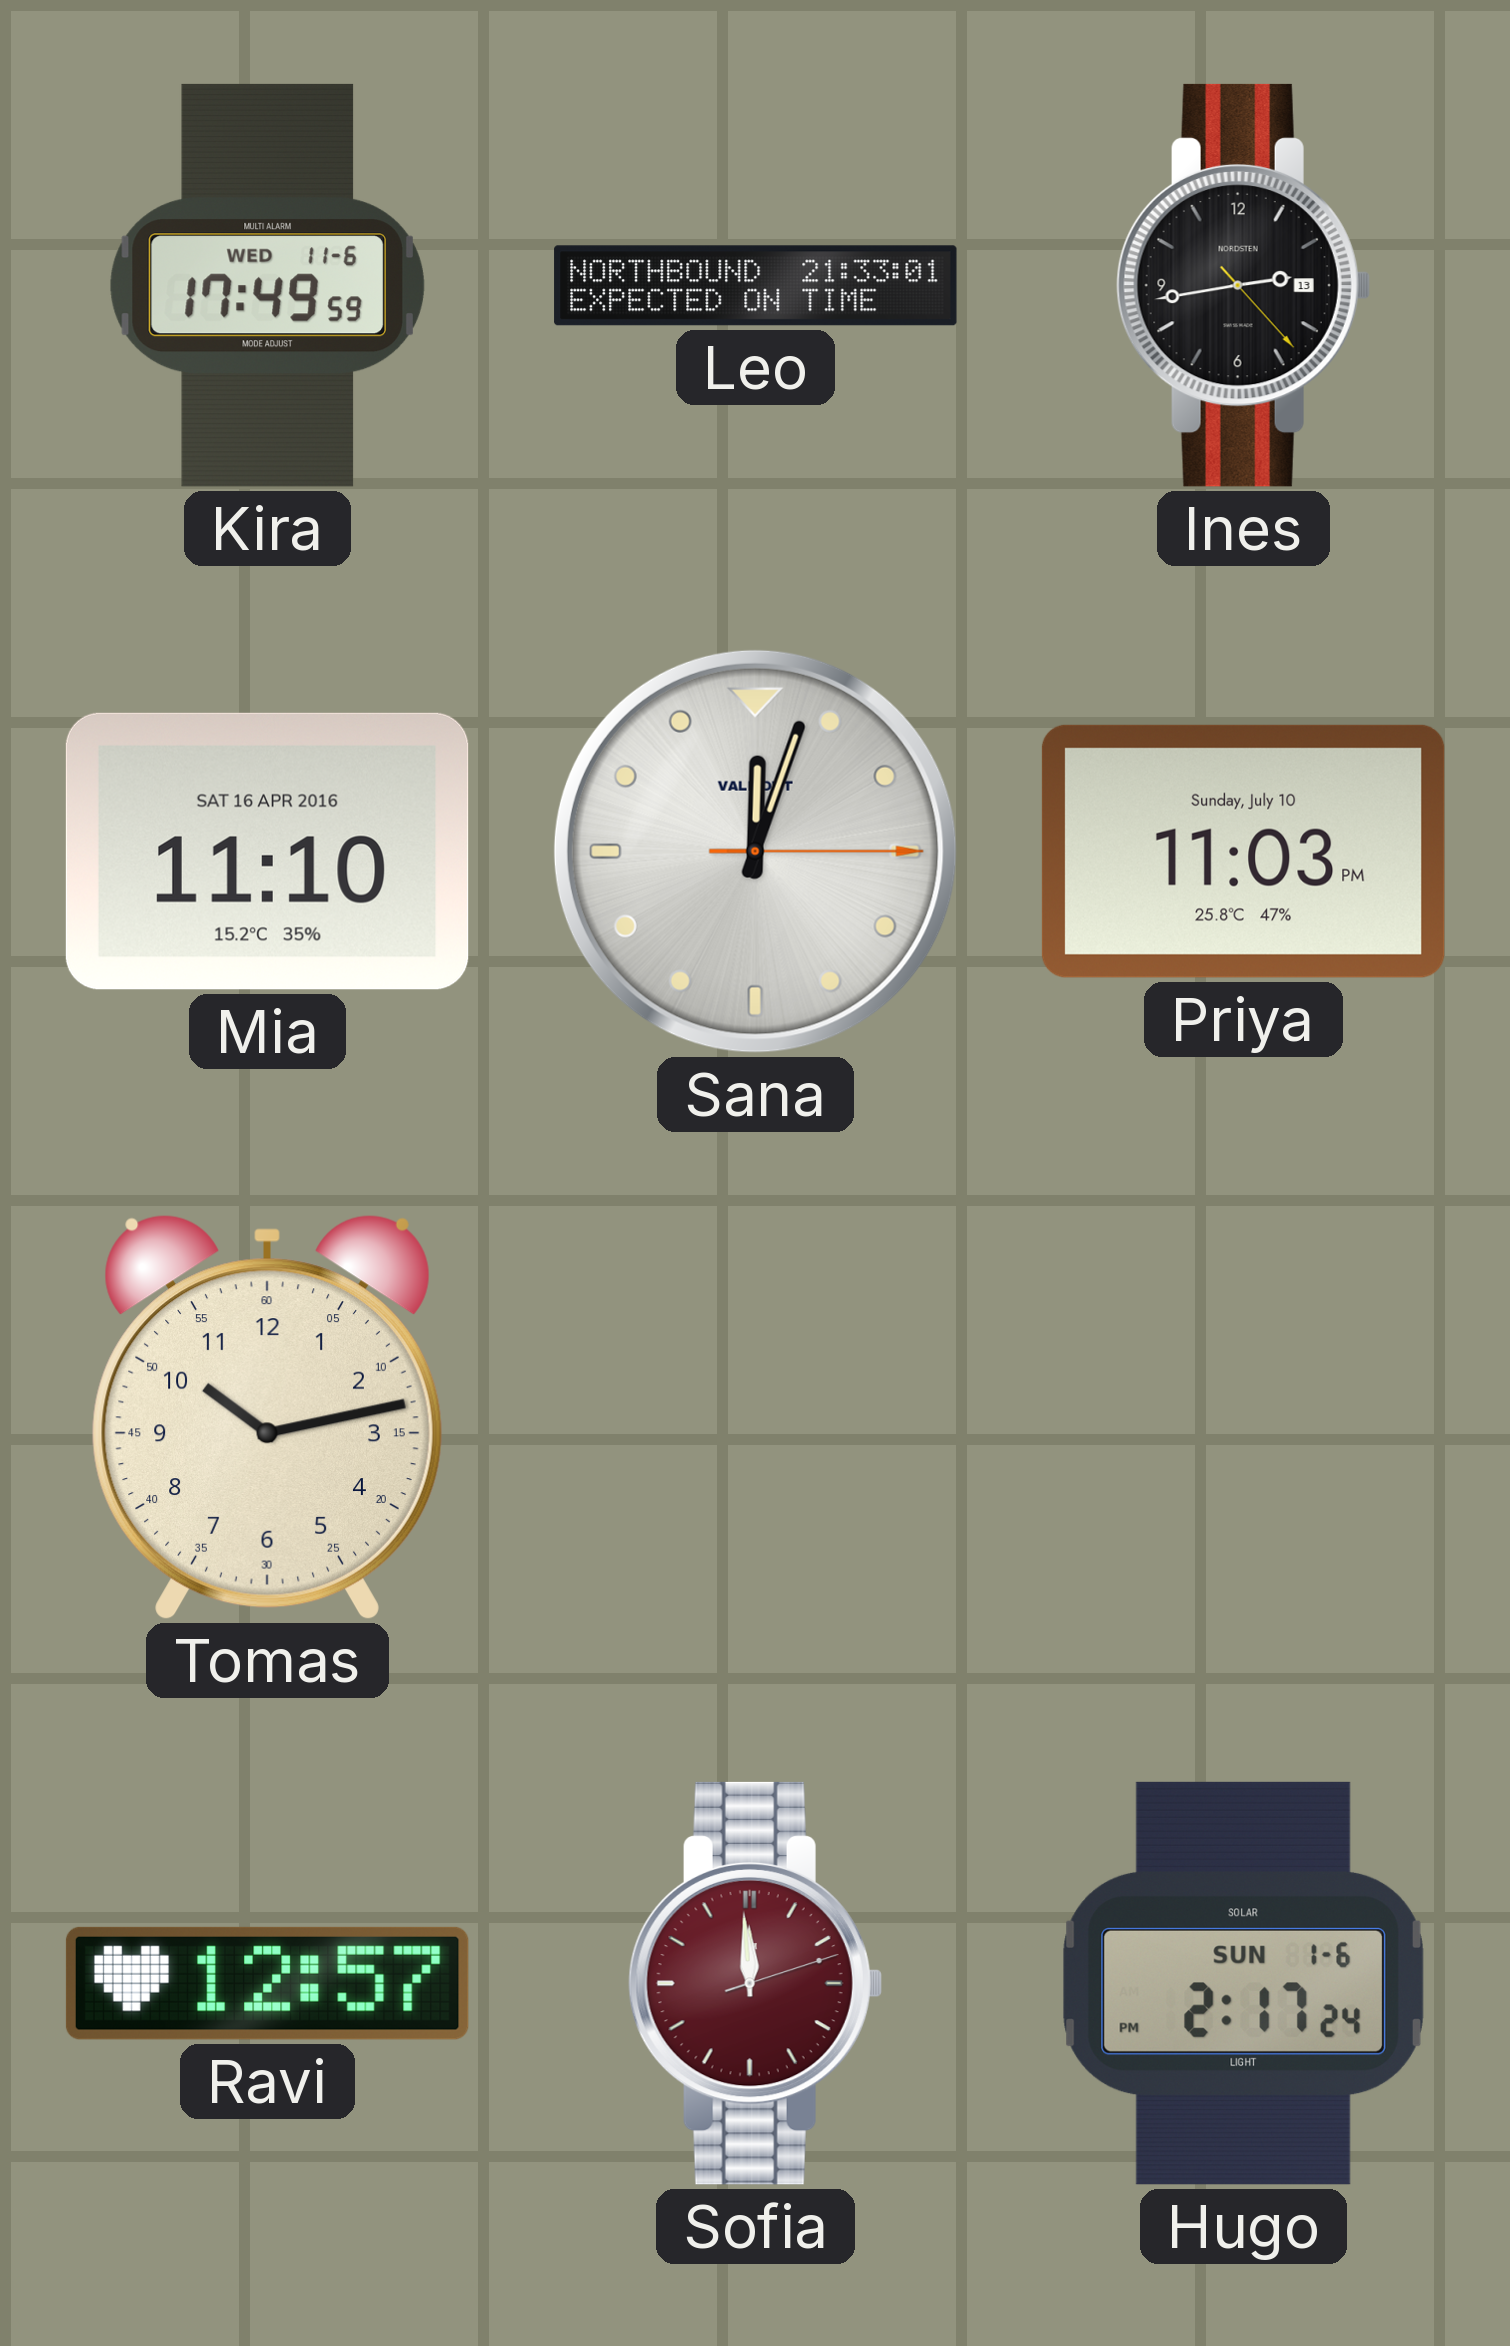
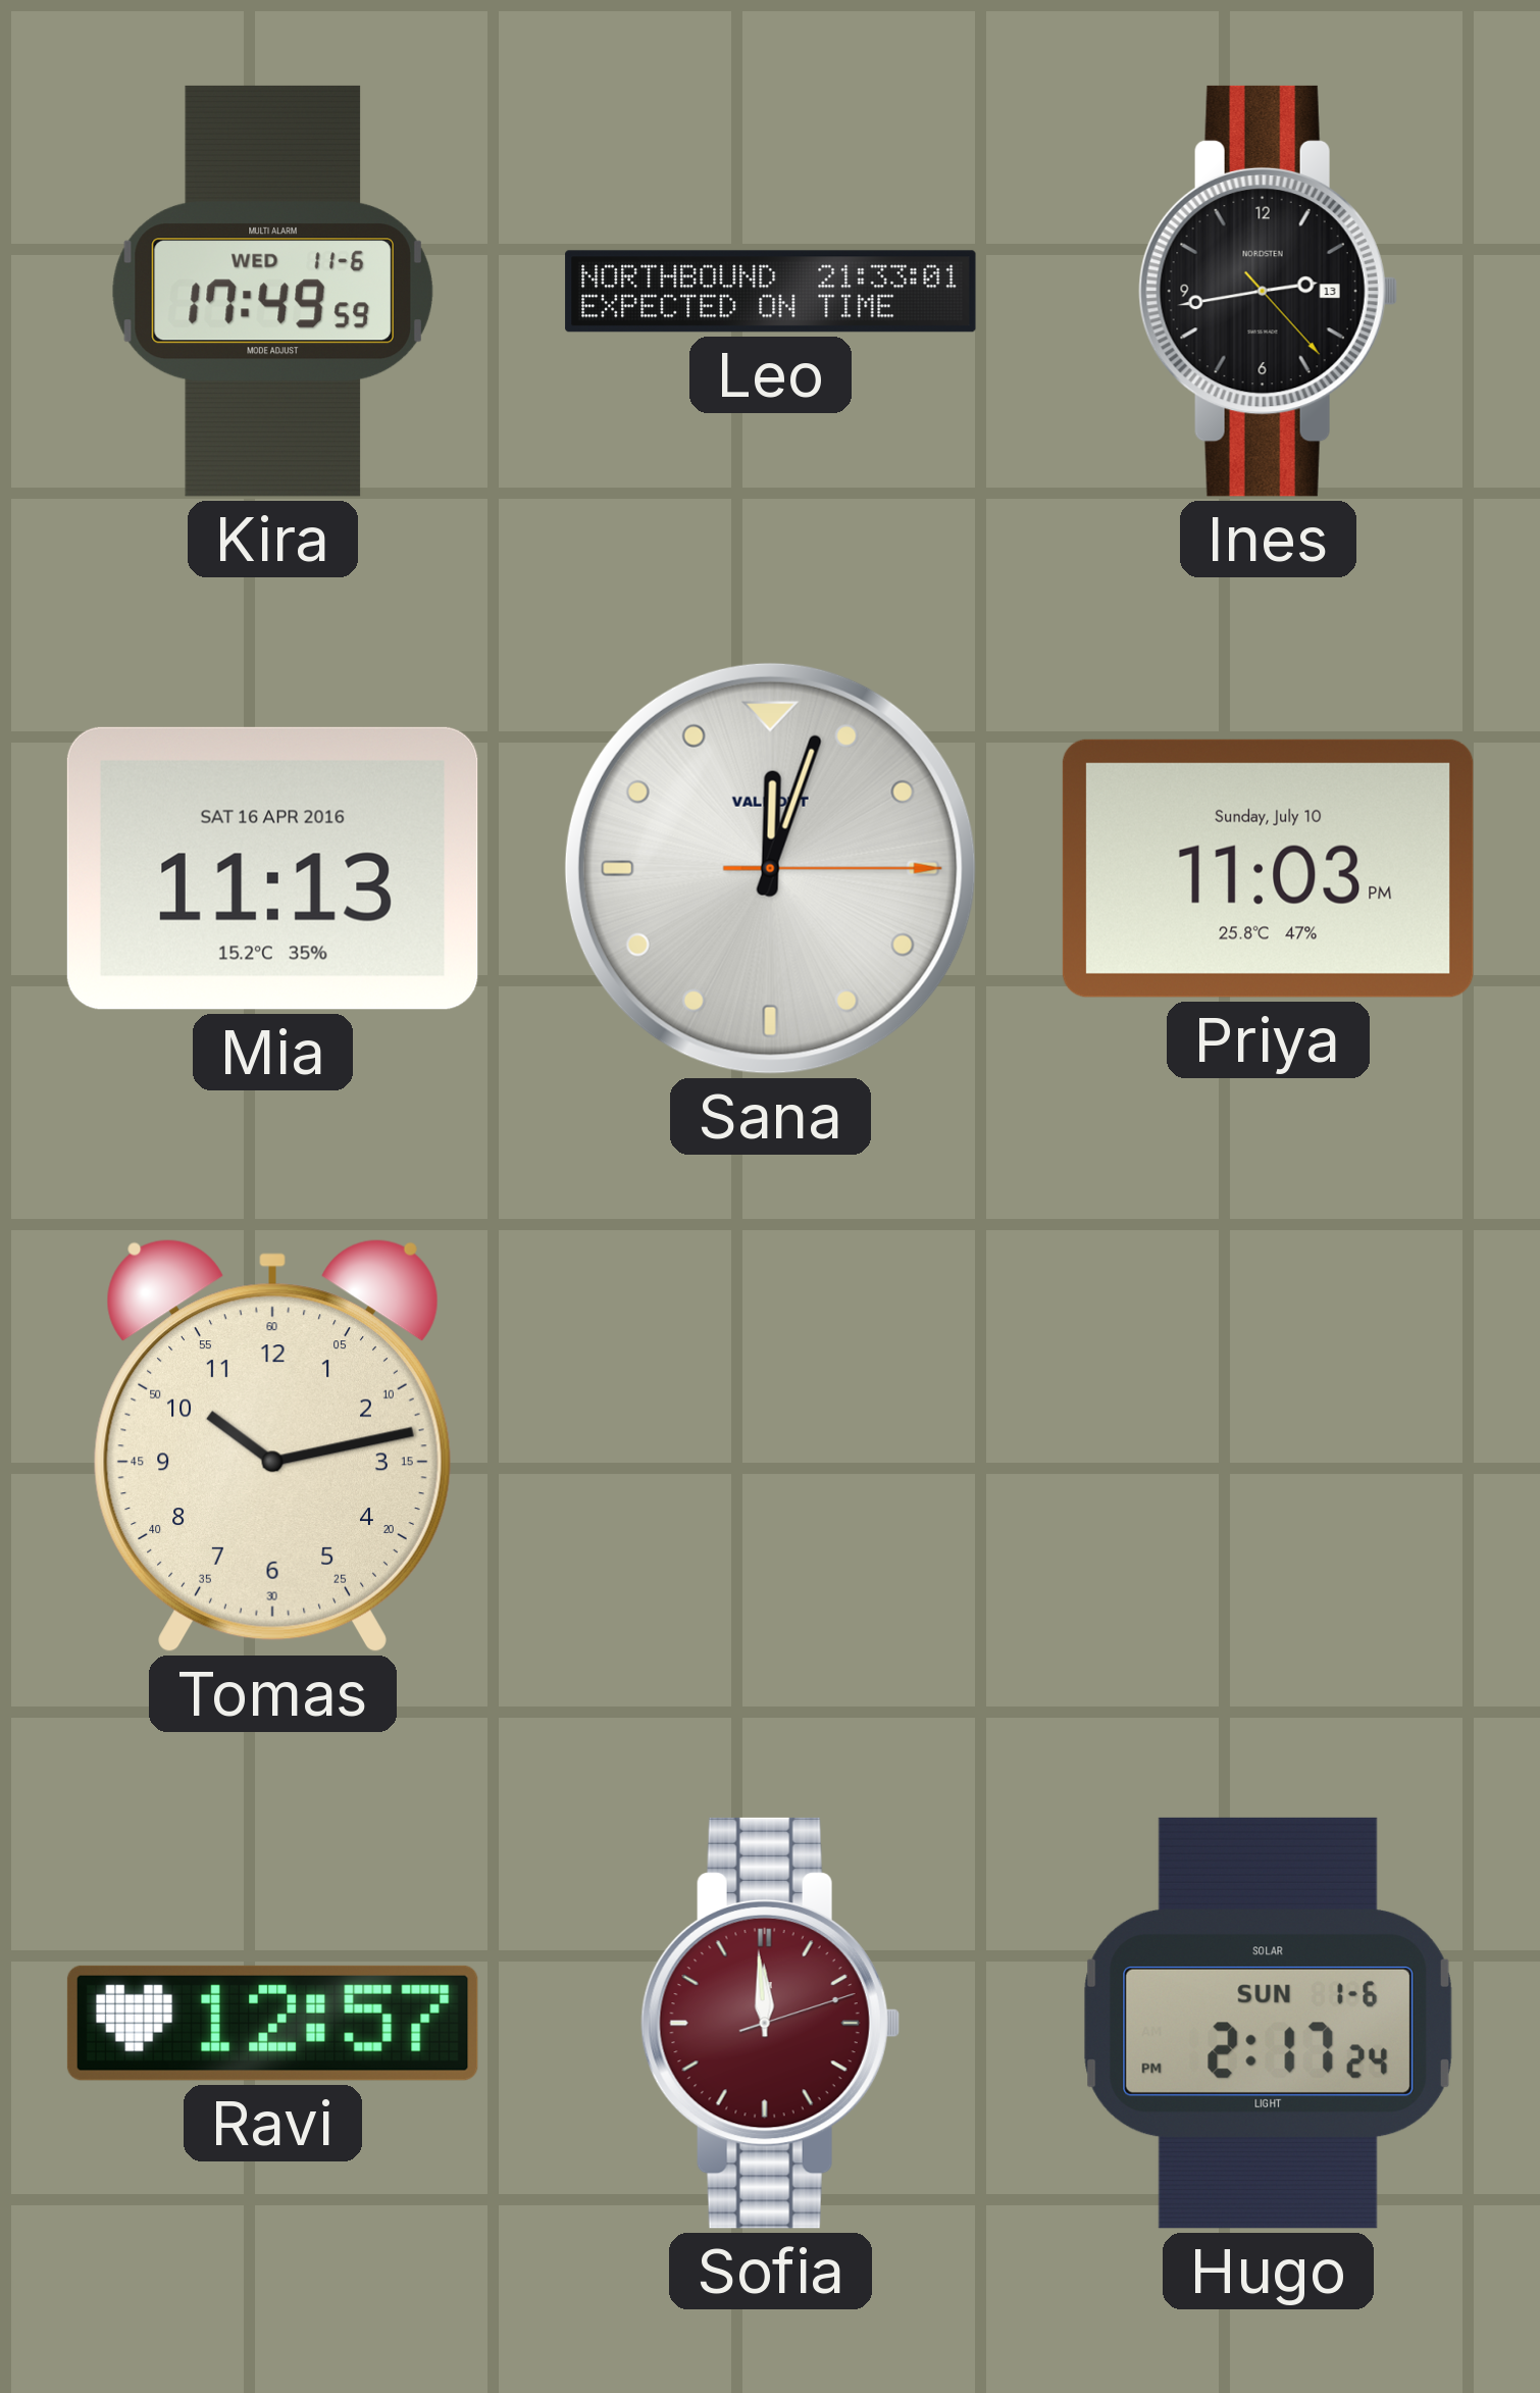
Mia: 11:10 -> 11:13
